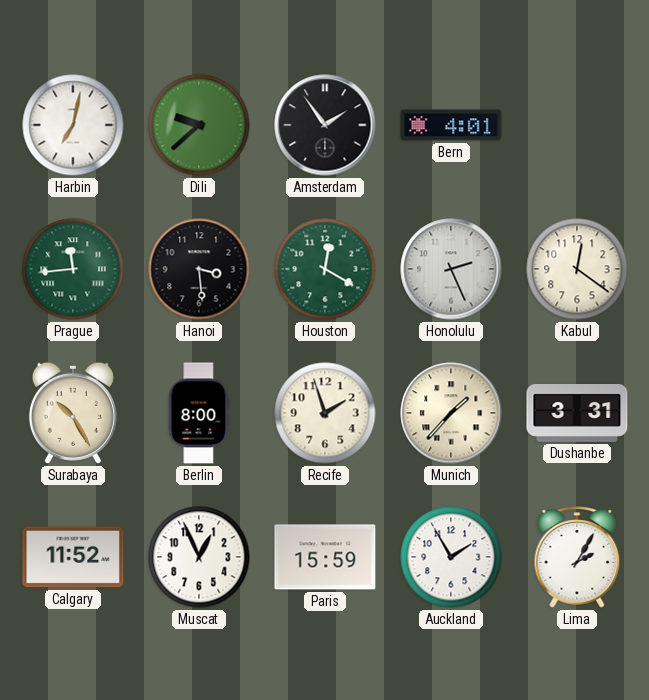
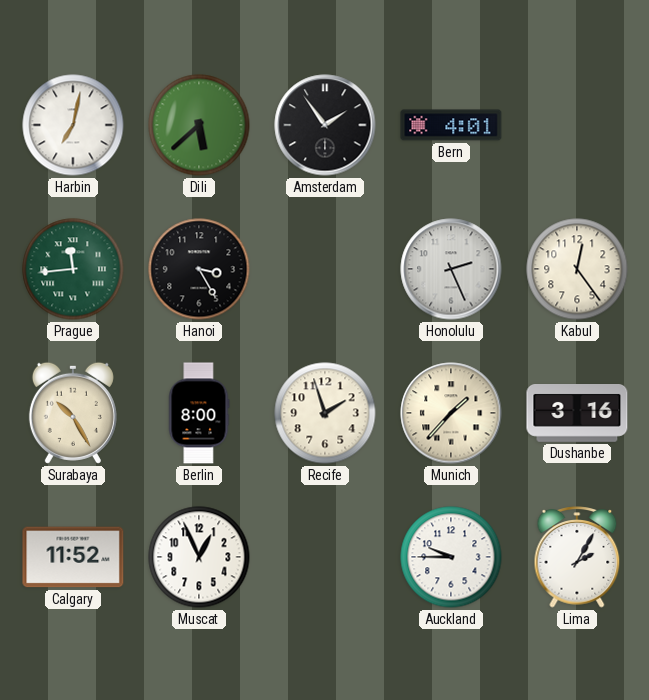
Dili: 9:38 -> 5:38
Hanoi: 3:29 -> 3:25
Houston: 12:20 -> none
Kabul: 12:21 -> 12:24
Dushanbe: 3:31 -> 3:16
Paris: 15:59 -> none
Auckland: 1:55 -> 9:45
